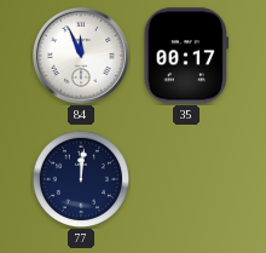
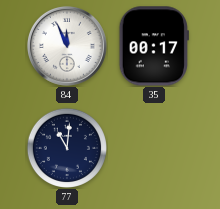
77: 12:01 -> 11:01
